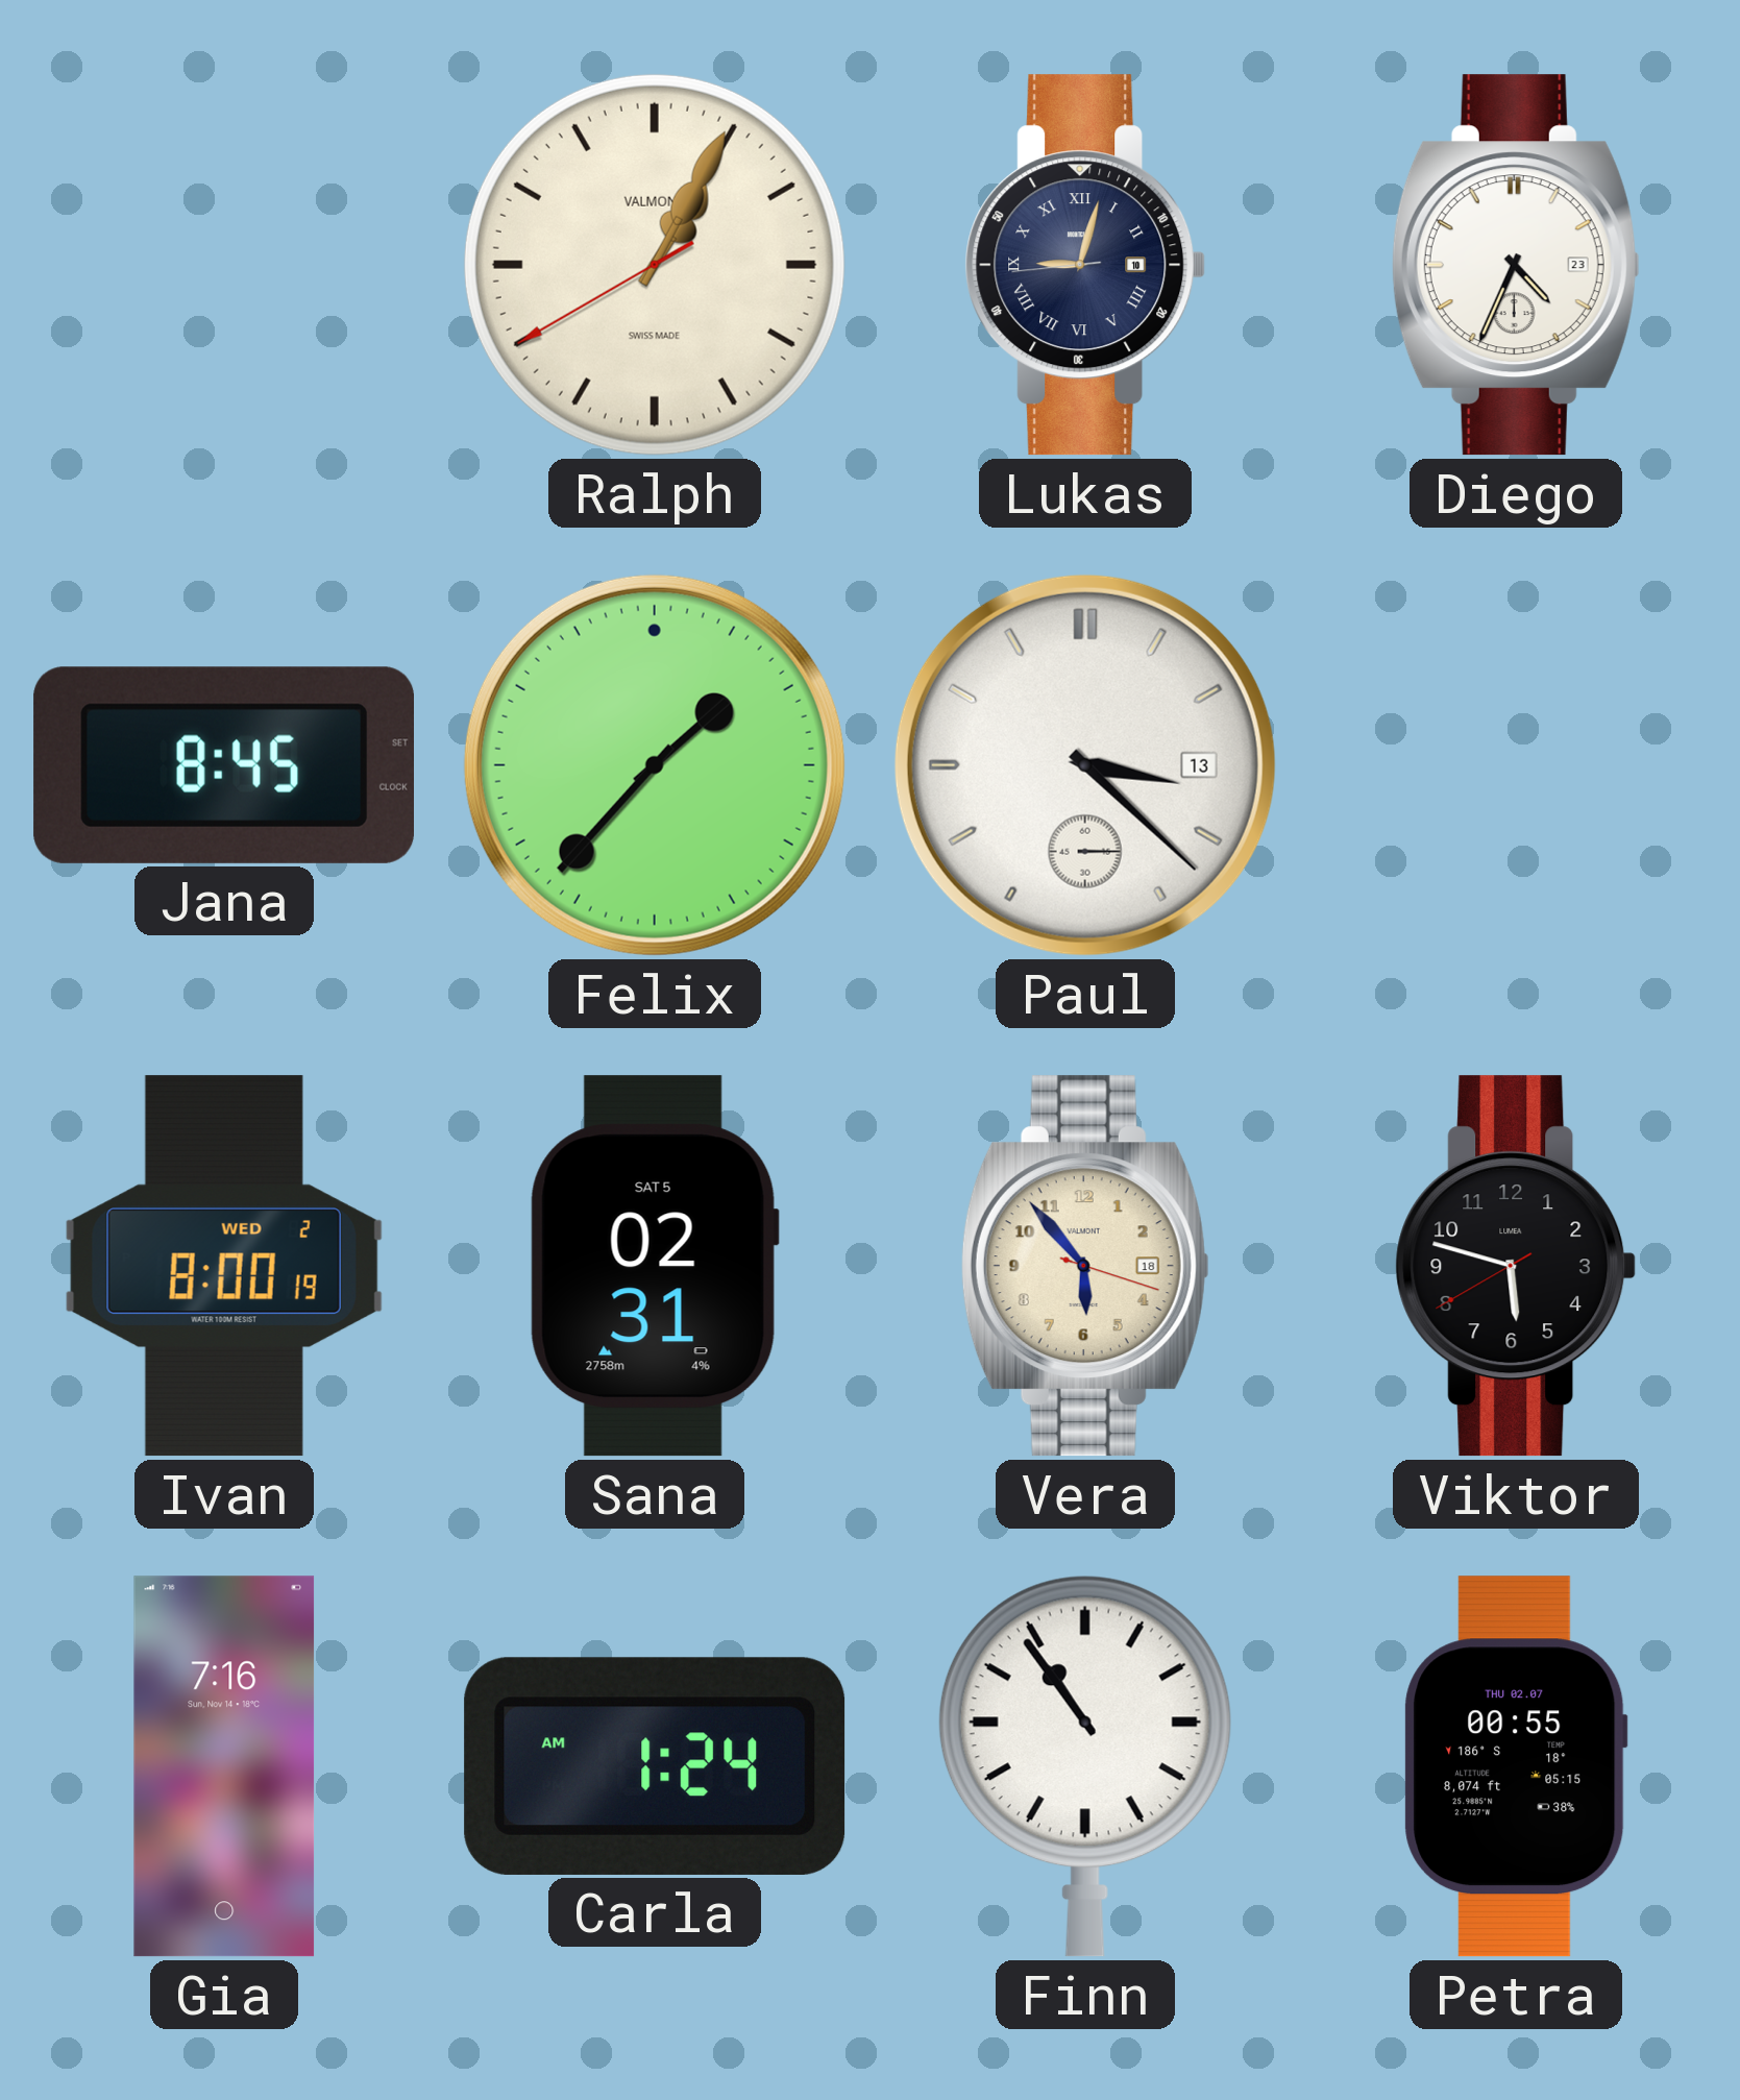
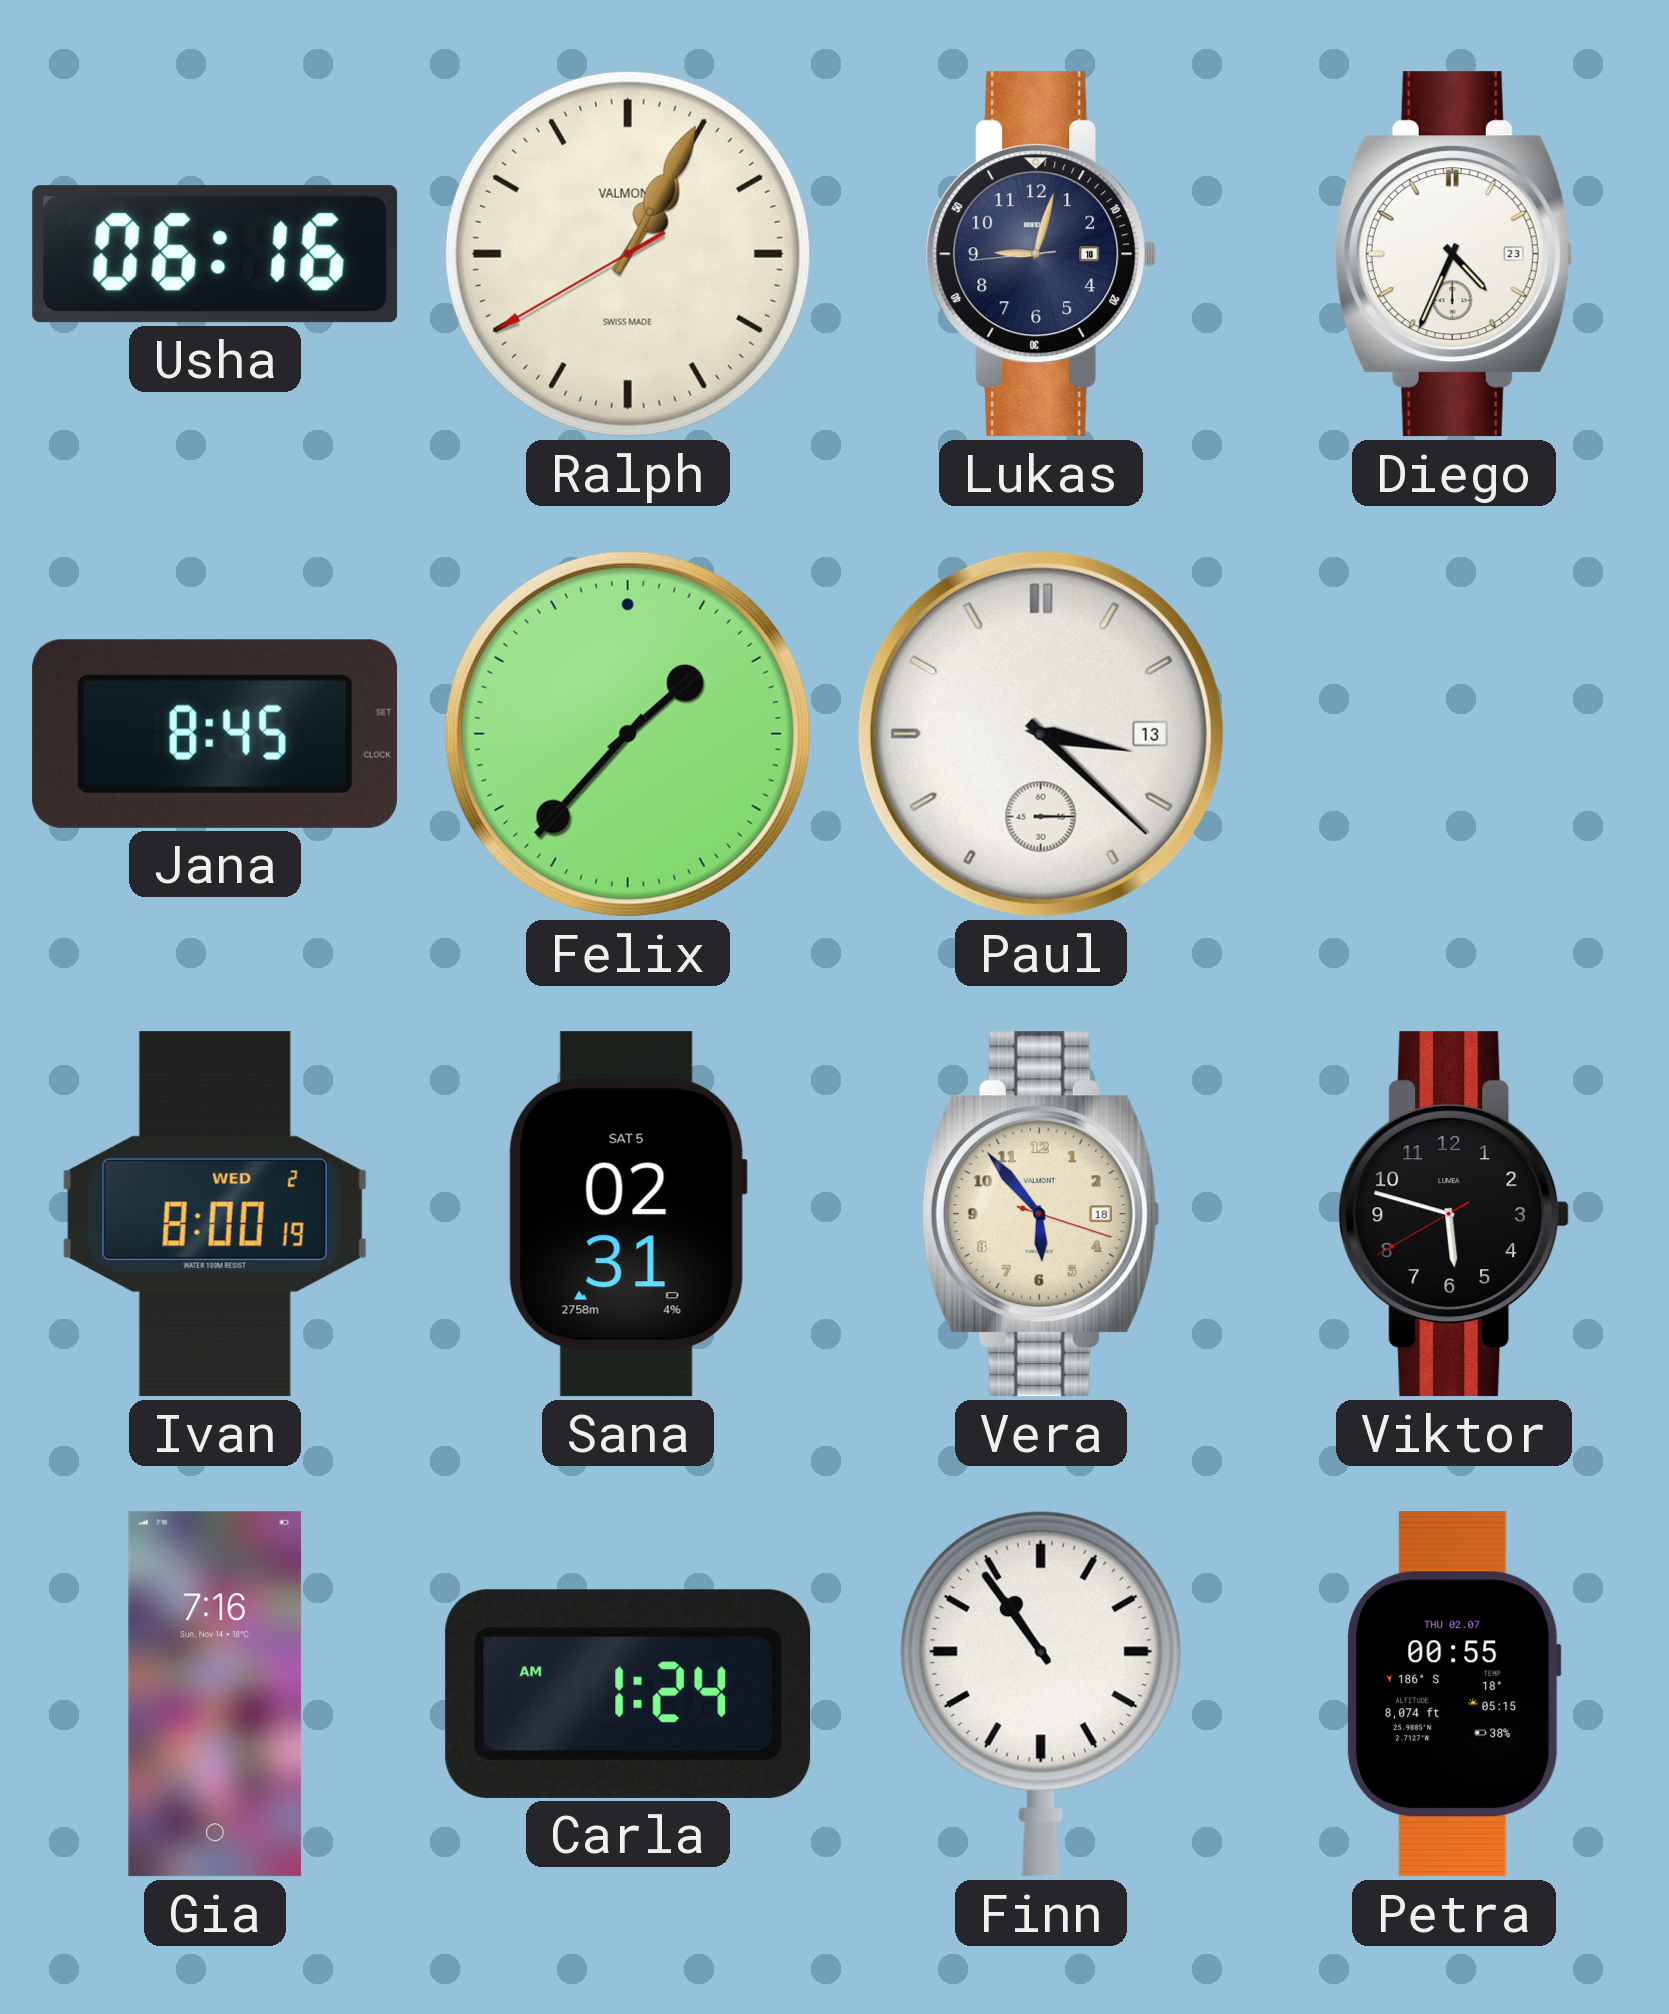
Usha: none -> 06:16
Lukas numerals: Roman -> Arabic
